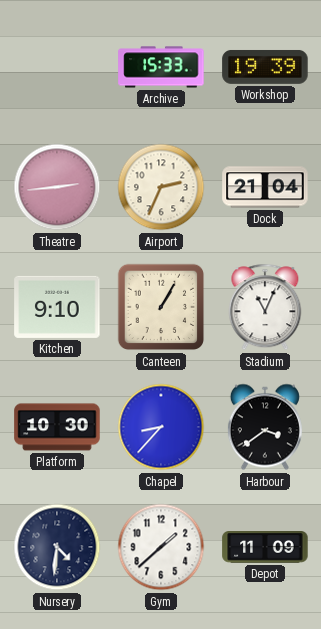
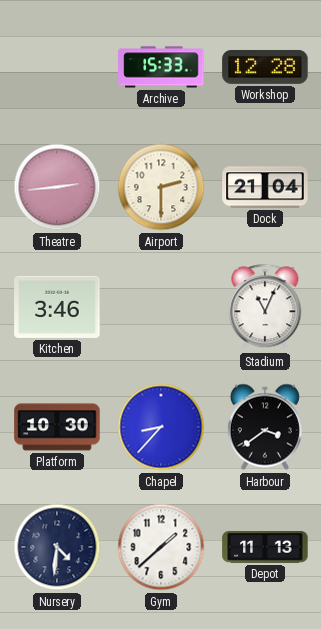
Workshop: 19:39 -> 12:28
Airport: 2:34 -> 2:30
Kitchen: 9:10 -> 3:46
Canteen: 1:05 -> none
Depot: 11:09 -> 11:13
